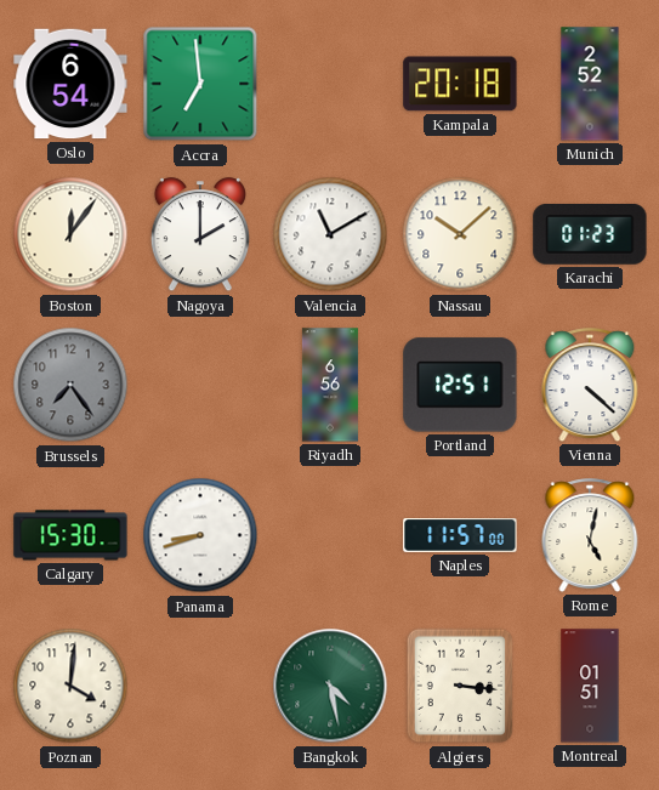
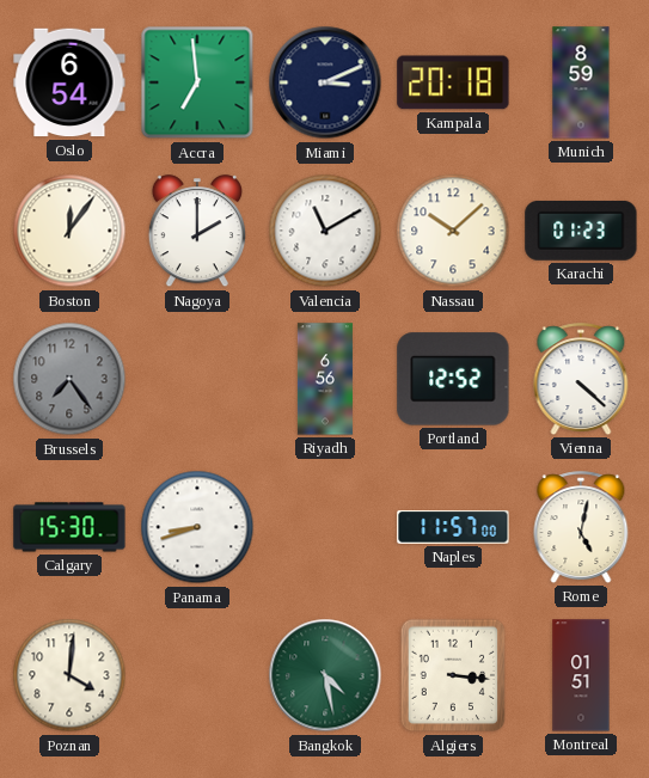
Miami: none -> 3:11
Munich: 2:52 -> 8:59
Portland: 12:51 -> 12:52
